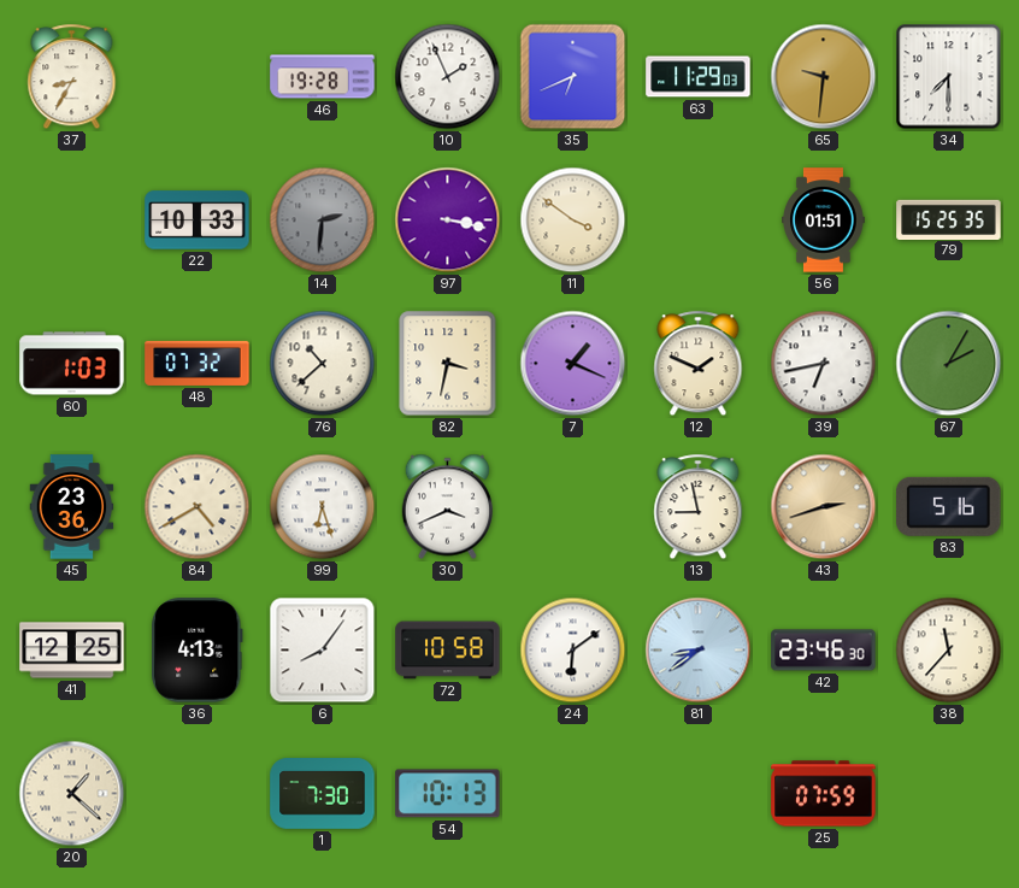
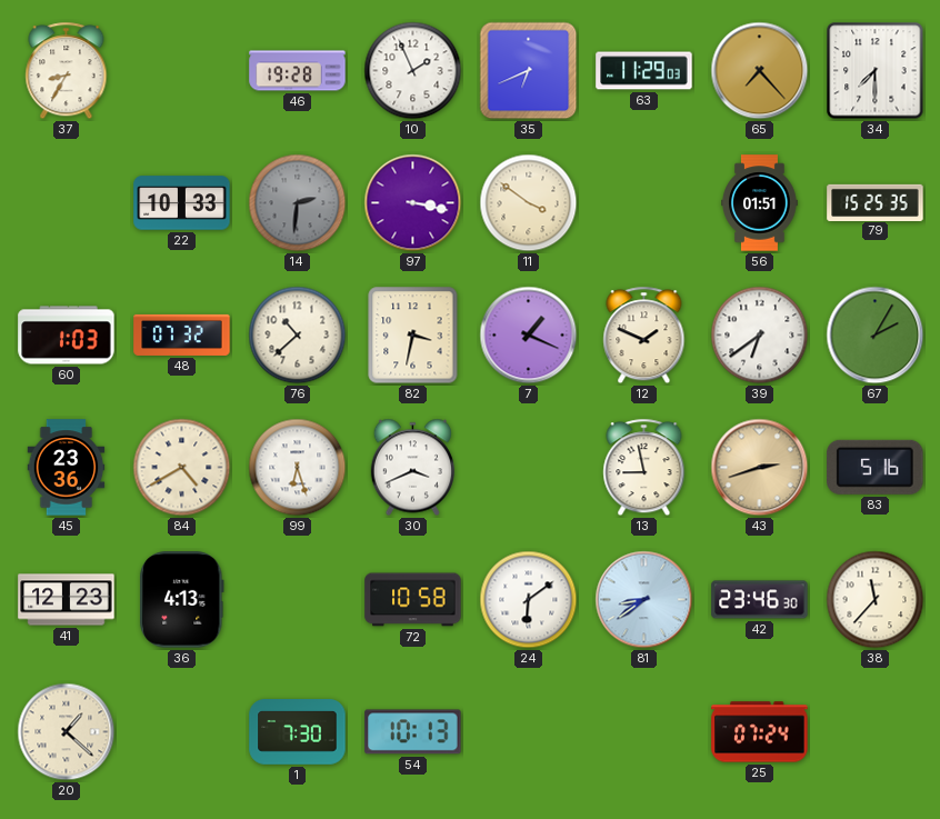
65: 9:31 -> 7:23
39: 6:43 -> 6:39
41: 12:25 -> 12:23
6: 8:06 -> none
25: 07:59 -> 07:24
